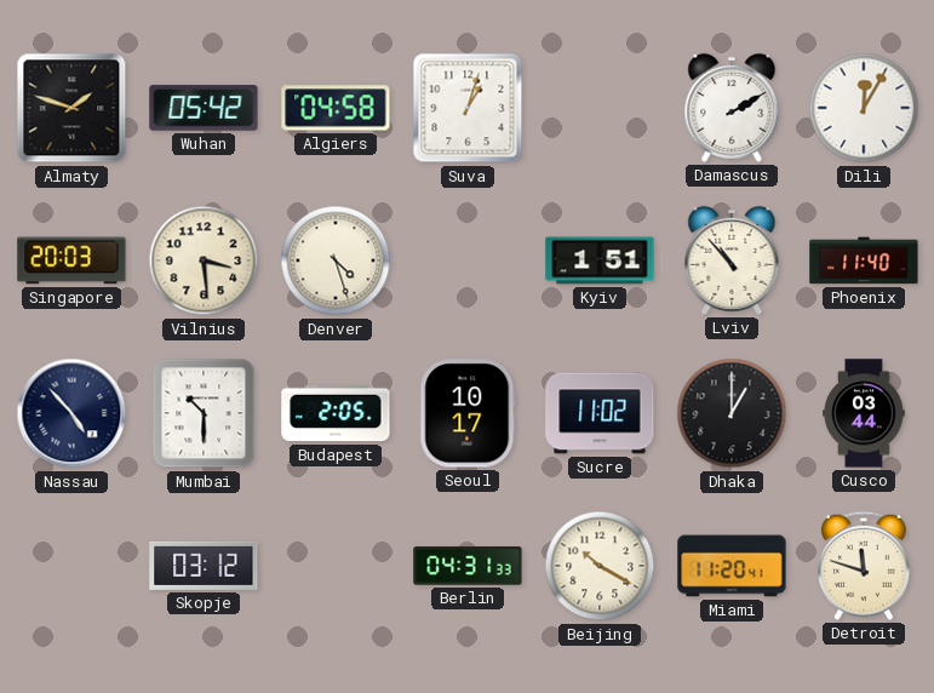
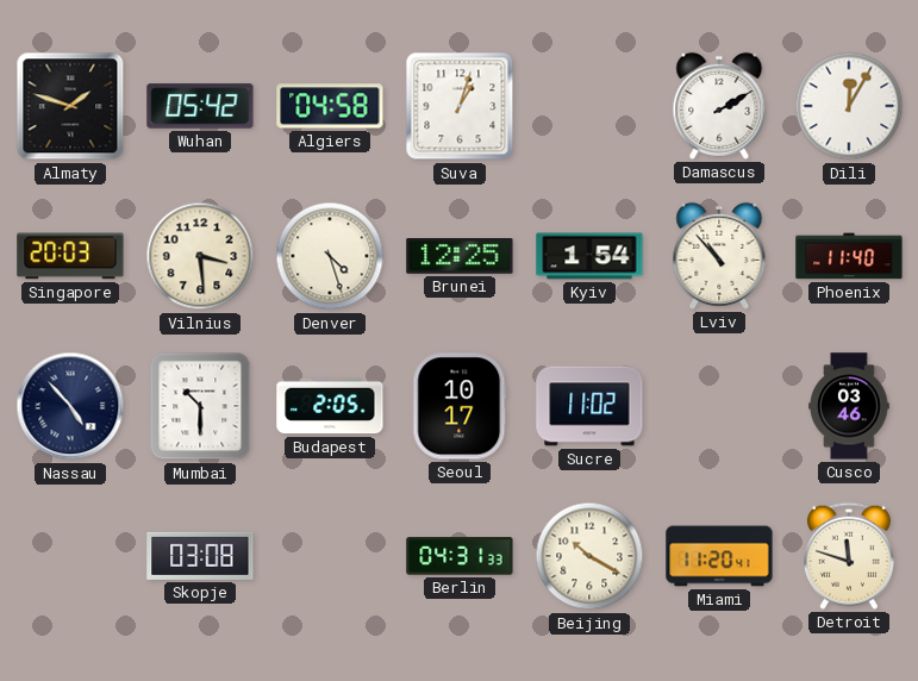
Brunei: none -> 12:25
Kyiv: 1:51 -> 1:54
Dhaka: 1:00 -> none
Cusco: 03:44 -> 03:46
Skopje: 03:12 -> 03:08
